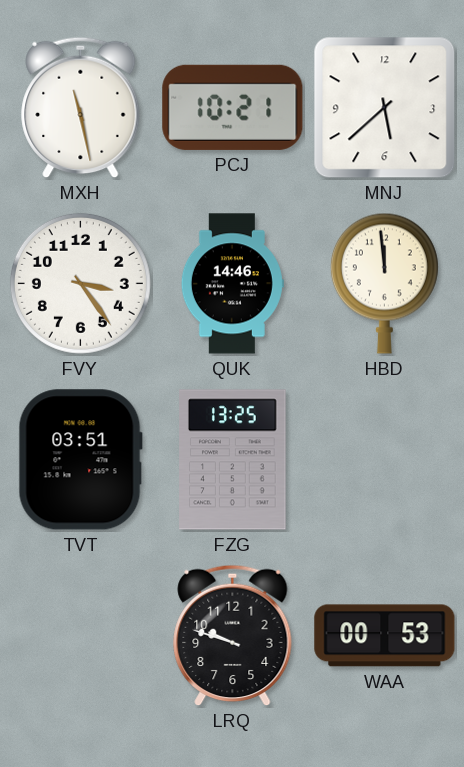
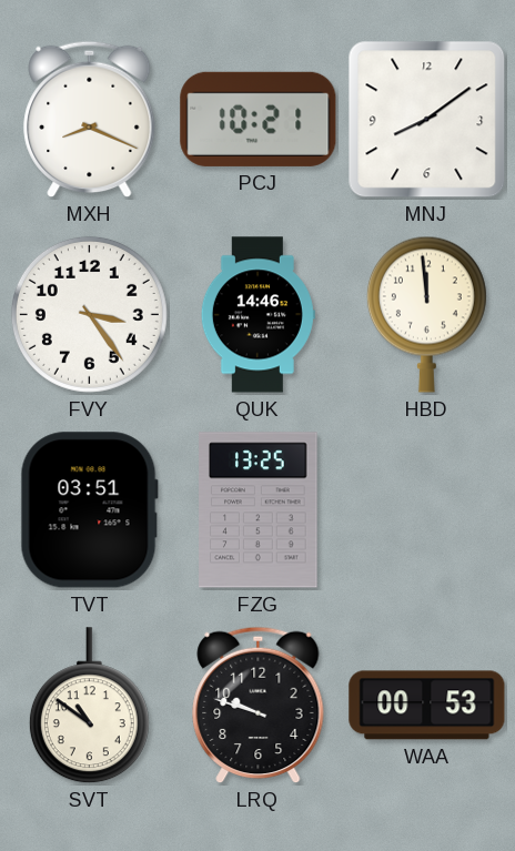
MXH: 11:28 -> 8:19
MNJ: 5:38 -> 8:09
SVT: none -> 10:51
